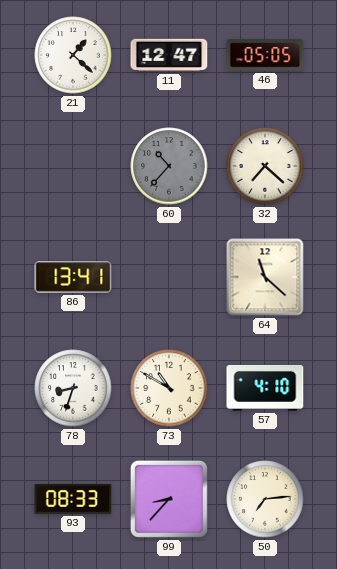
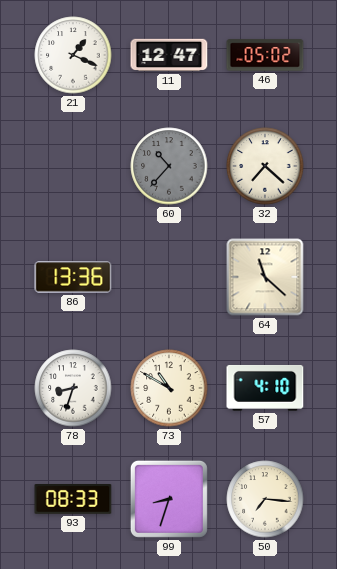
21: 1:22 -> 1:19
46: 05:05 -> 05:02
86: 13:41 -> 13:36
99: 8:37 -> 8:33
50: 7:14 -> 7:16
